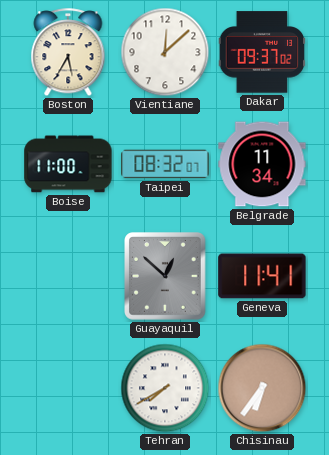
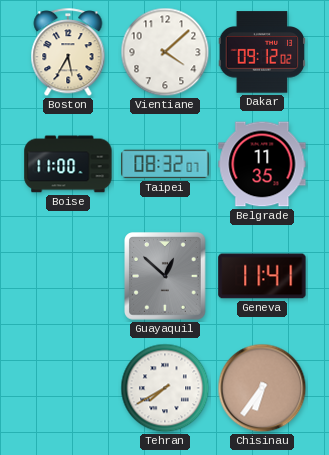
Vientiane: 12:08 -> 4:08
Dakar: 09:37 -> 09:12
Belgrade: 11:34 -> 11:35
